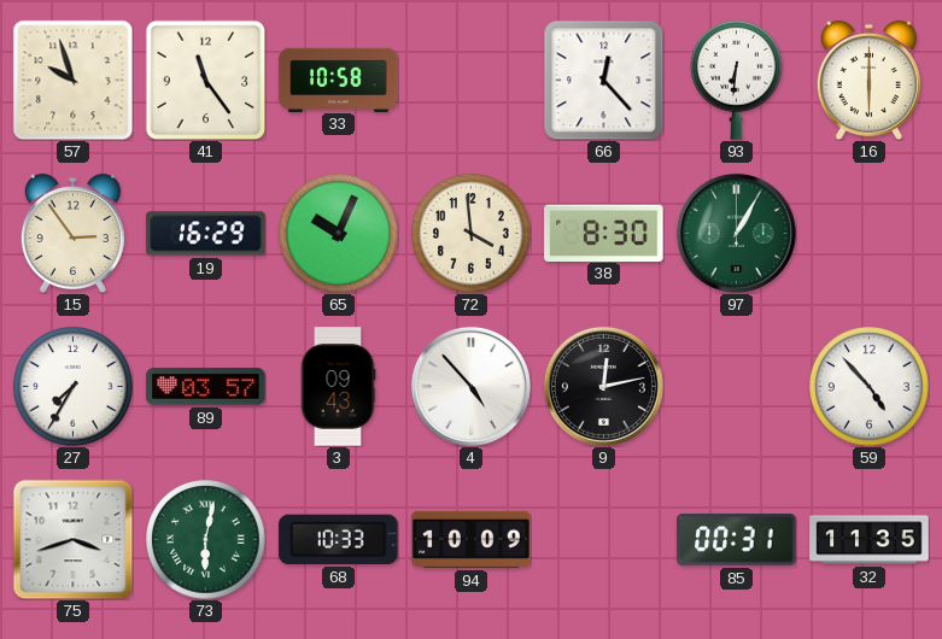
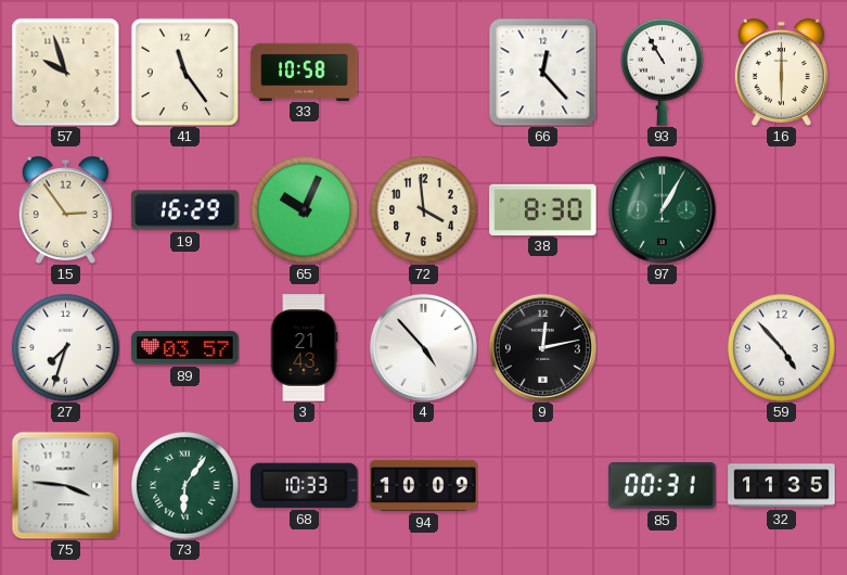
93: 6:31 -> 10:55
27: 7:35 -> 7:33
3: 09:43 -> 21:43
75: 3:42 -> 3:46
73: 6:02 -> 6:06
